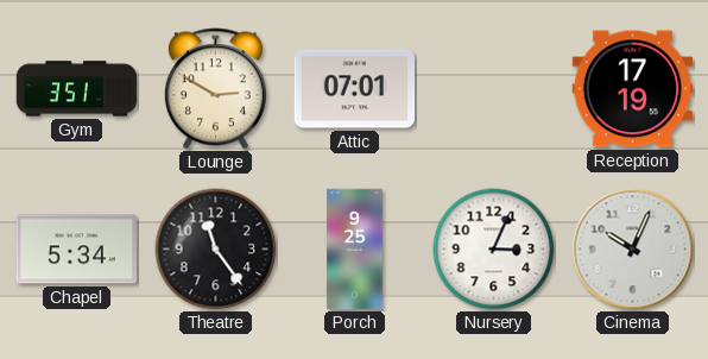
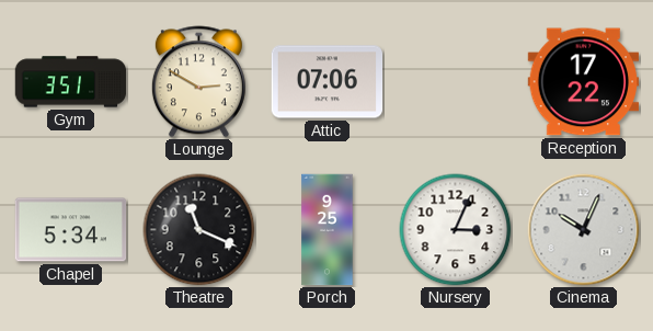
Attic: 07:01 -> 07:06
Reception: 17:19 -> 17:22
Theatre: 11:24 -> 11:19
